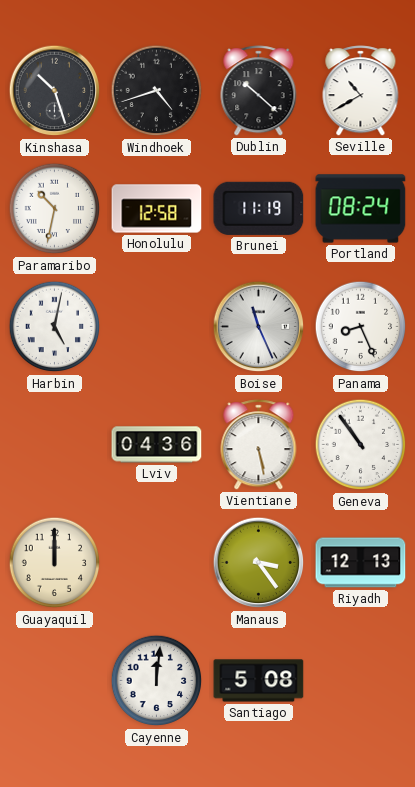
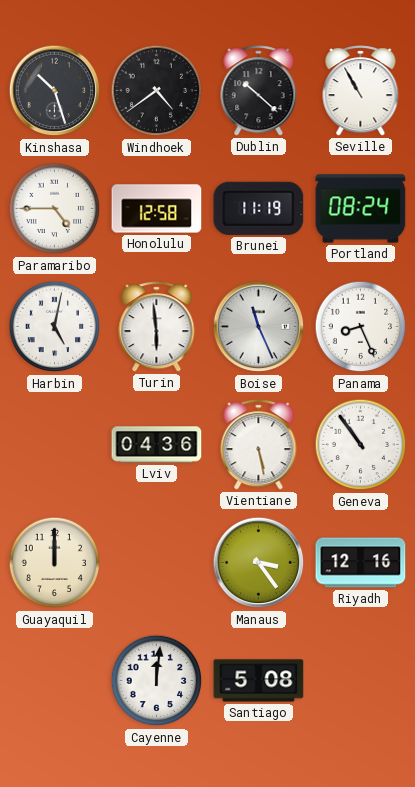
Windhoek: 4:42 -> 4:39
Seville: 10:40 -> 10:55
Paramaribo: 10:32 -> 4:45
Turin: none -> 5:59
Riyadh: 12:13 -> 12:16
